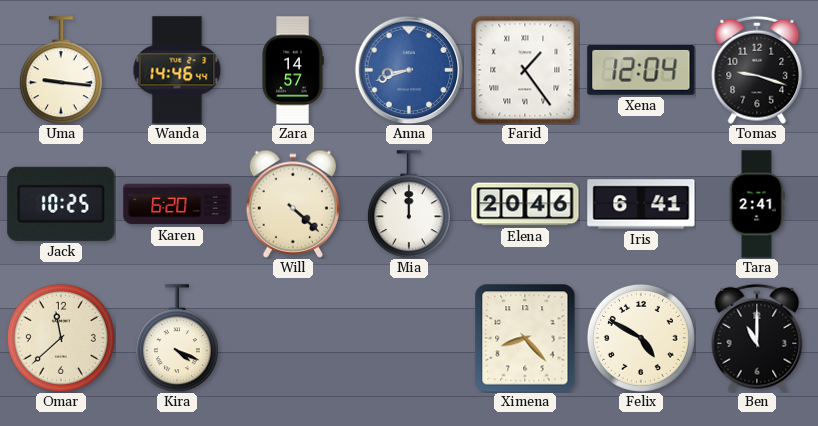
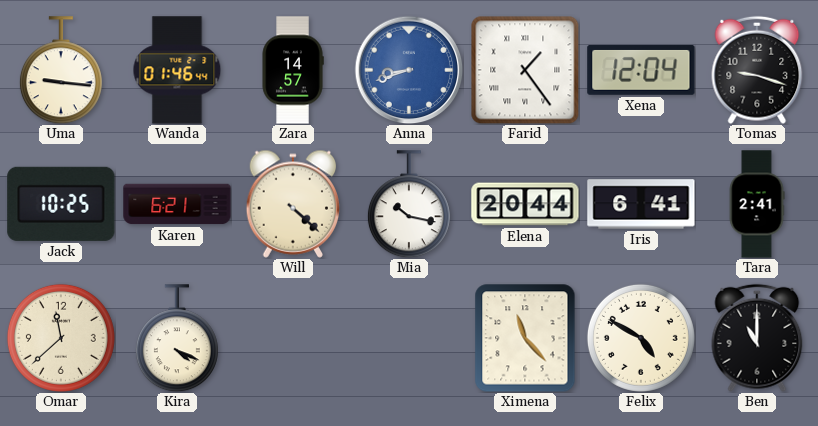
Wanda: 14:46 -> 01:46
Karen: 6:20 -> 6:21
Mia: 12:00 -> 10:17
Elena: 20:46 -> 20:44
Ximena: 8:23 -> 11:23
